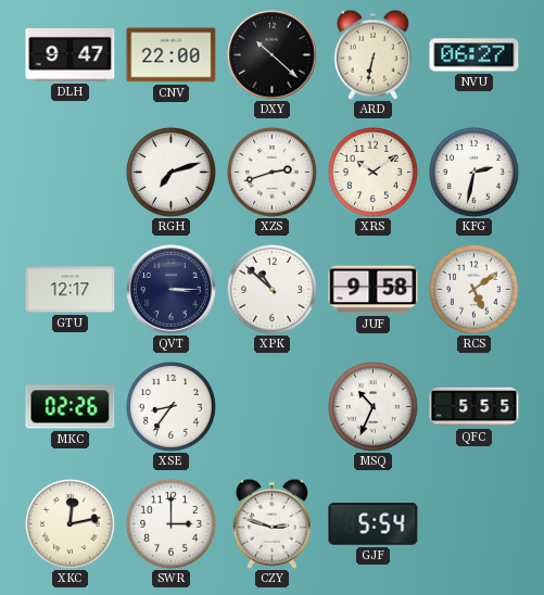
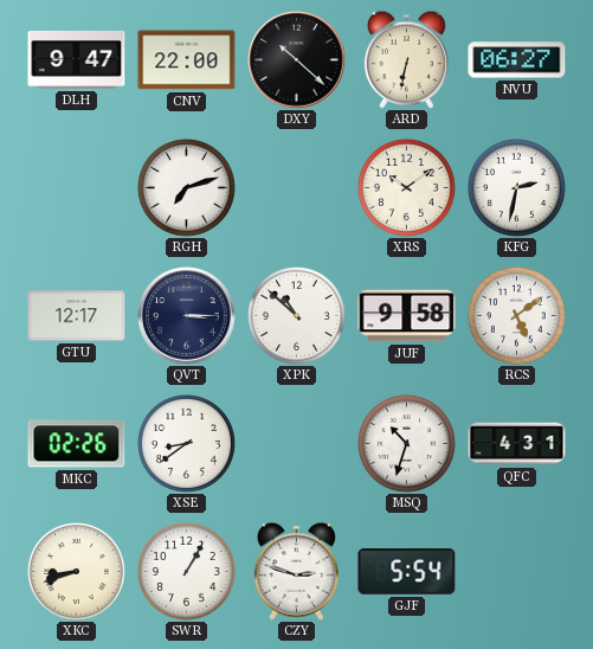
XZS: 2:42 -> none
XSE: 8:36 -> 8:39
MSQ: 10:34 -> 10:33
QFC: 5:55 -> 4:31
XKC: 12:13 -> 8:42
SWR: 3:00 -> 1:05
